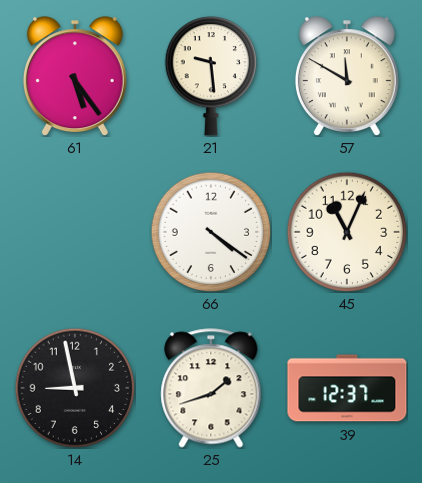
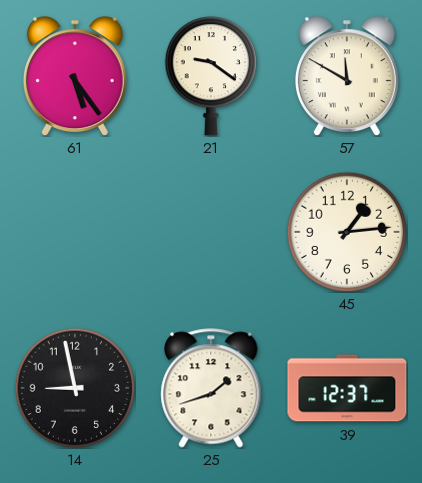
21: 9:29 -> 9:21
66: 4:21 -> none
45: 11:04 -> 1:14
